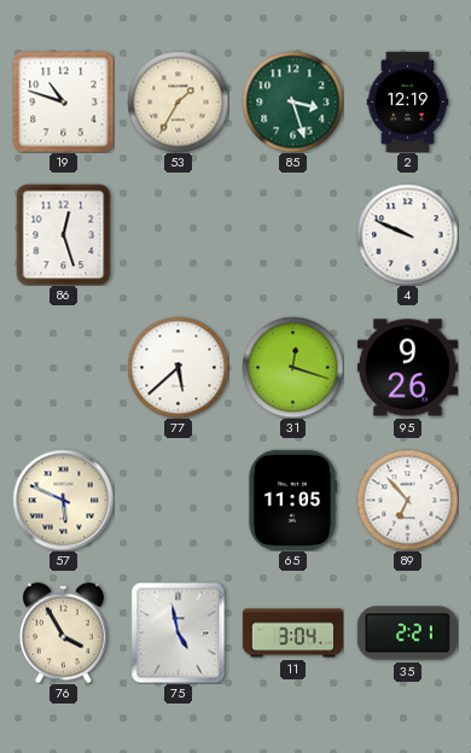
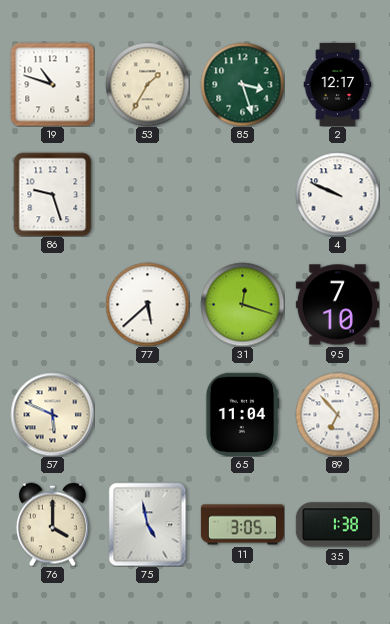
2: 12:19 -> 12:17
86: 12:27 -> 9:27
95: 9:26 -> 7:10
65: 11:05 -> 11:04
76: 3:55 -> 4:00
11: 3:04 -> 3:05
35: 2:21 -> 1:38
